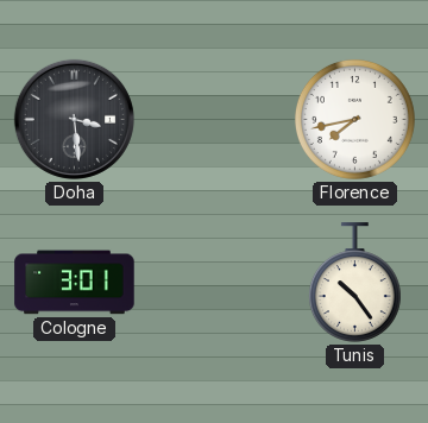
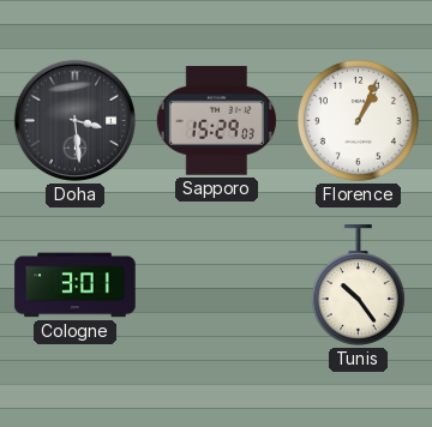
Sapporo: none -> 15:29
Florence: 7:43 -> 1:04
